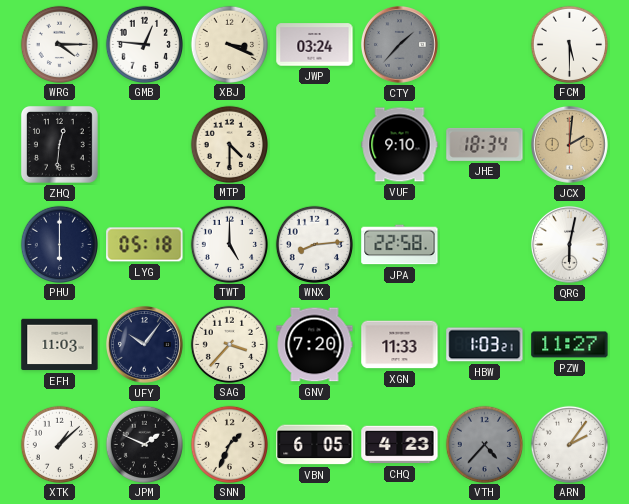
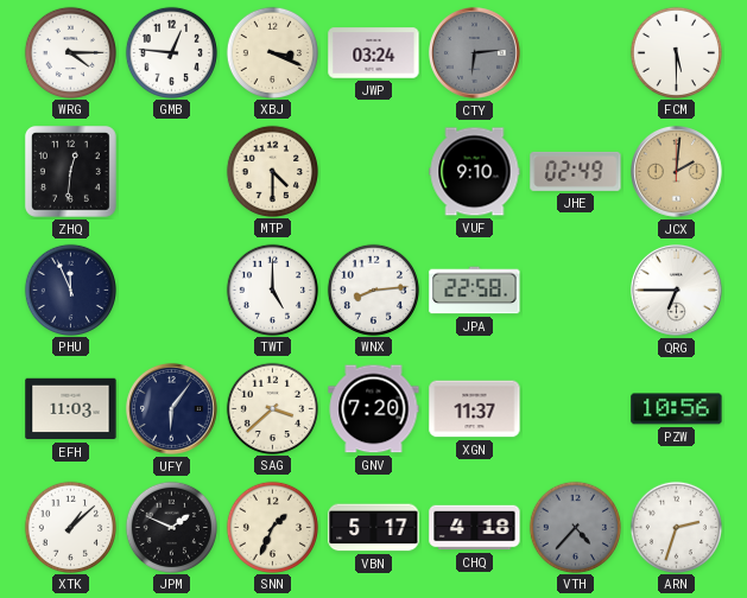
CTY: 1:37 -> 6:14
JHE: 18:34 -> 02:49
PHU: 6:00 -> 11:56
LYG: 05:18 -> none
QRG: 6:02 -> 6:45
UFY: 10:06 -> 6:06
SAG: 3:37 -> 3:38
XGN: 11:33 -> 11:37
HBW: 1:03 -> none
PZW: 11:27 -> 10:56
VBN: 6:05 -> 5:17
CHQ: 4:23 -> 4:18
ARN: 2:06 -> 2:33
